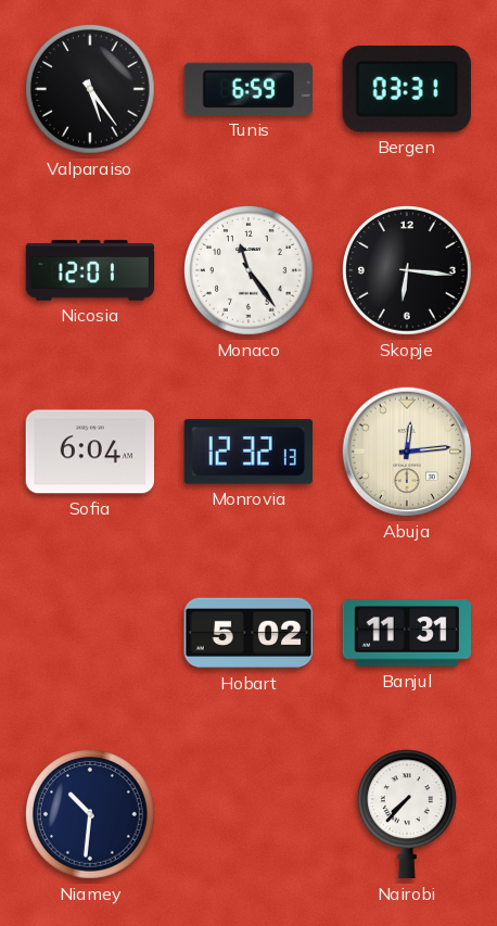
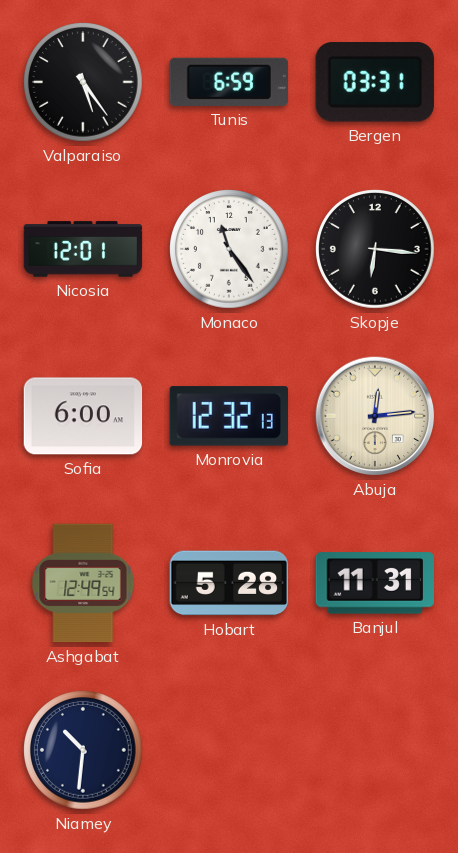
Sofia: 6:04 -> 6:00
Ashgabat: none -> 12:49
Hobart: 5:02 -> 5:28
Nairobi: 7:37 -> none
